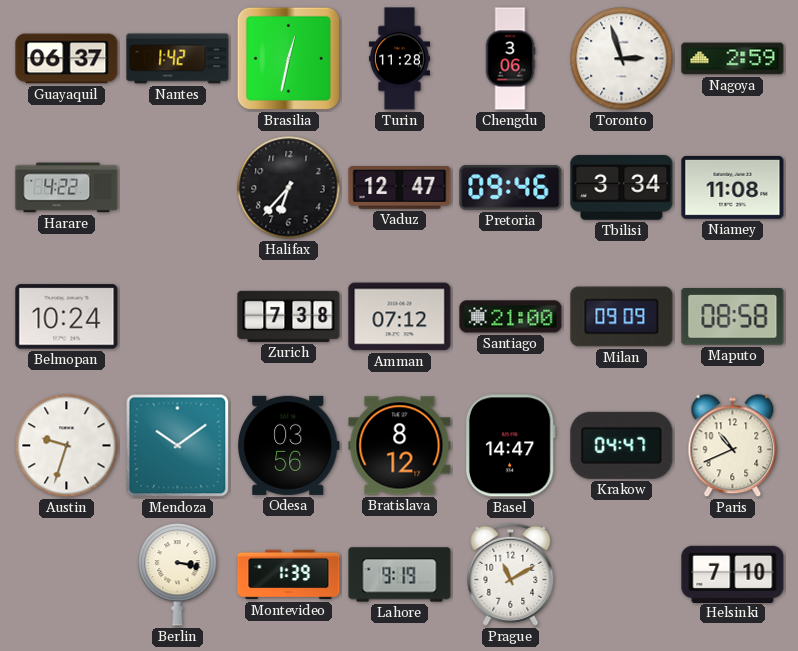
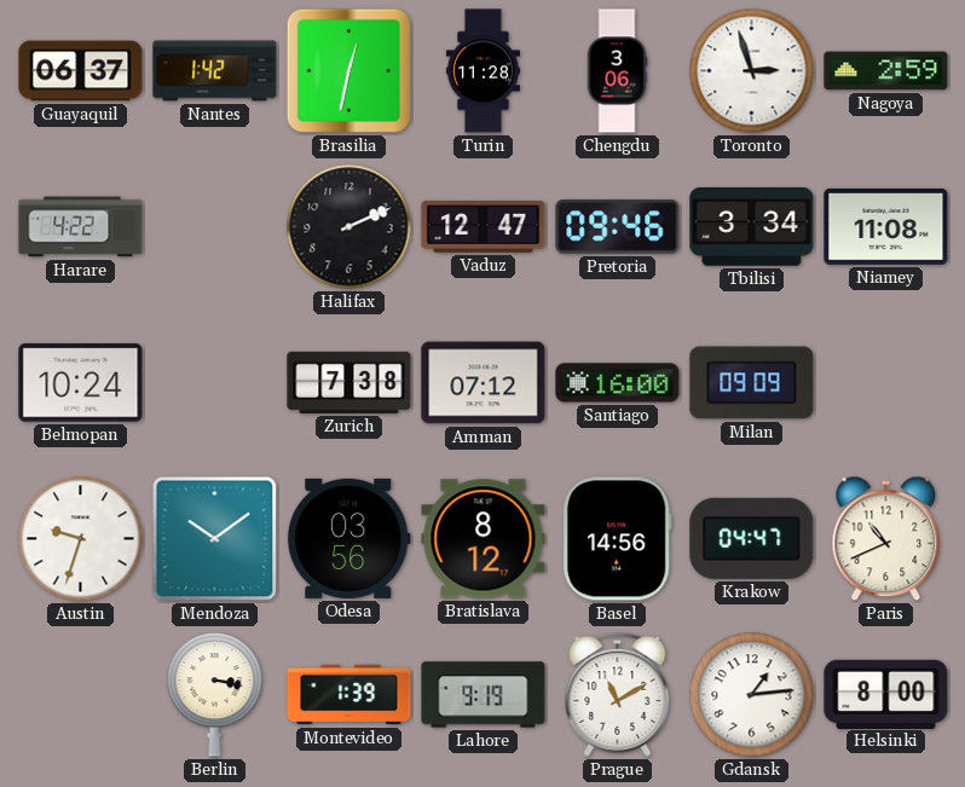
Halifax: 6:37 -> 2:11
Santiago: 21:00 -> 16:00
Maputo: 08:58 -> none
Basel: 14:47 -> 14:56
Gdansk: none -> 1:14
Helsinki: 7:10 -> 8:00
